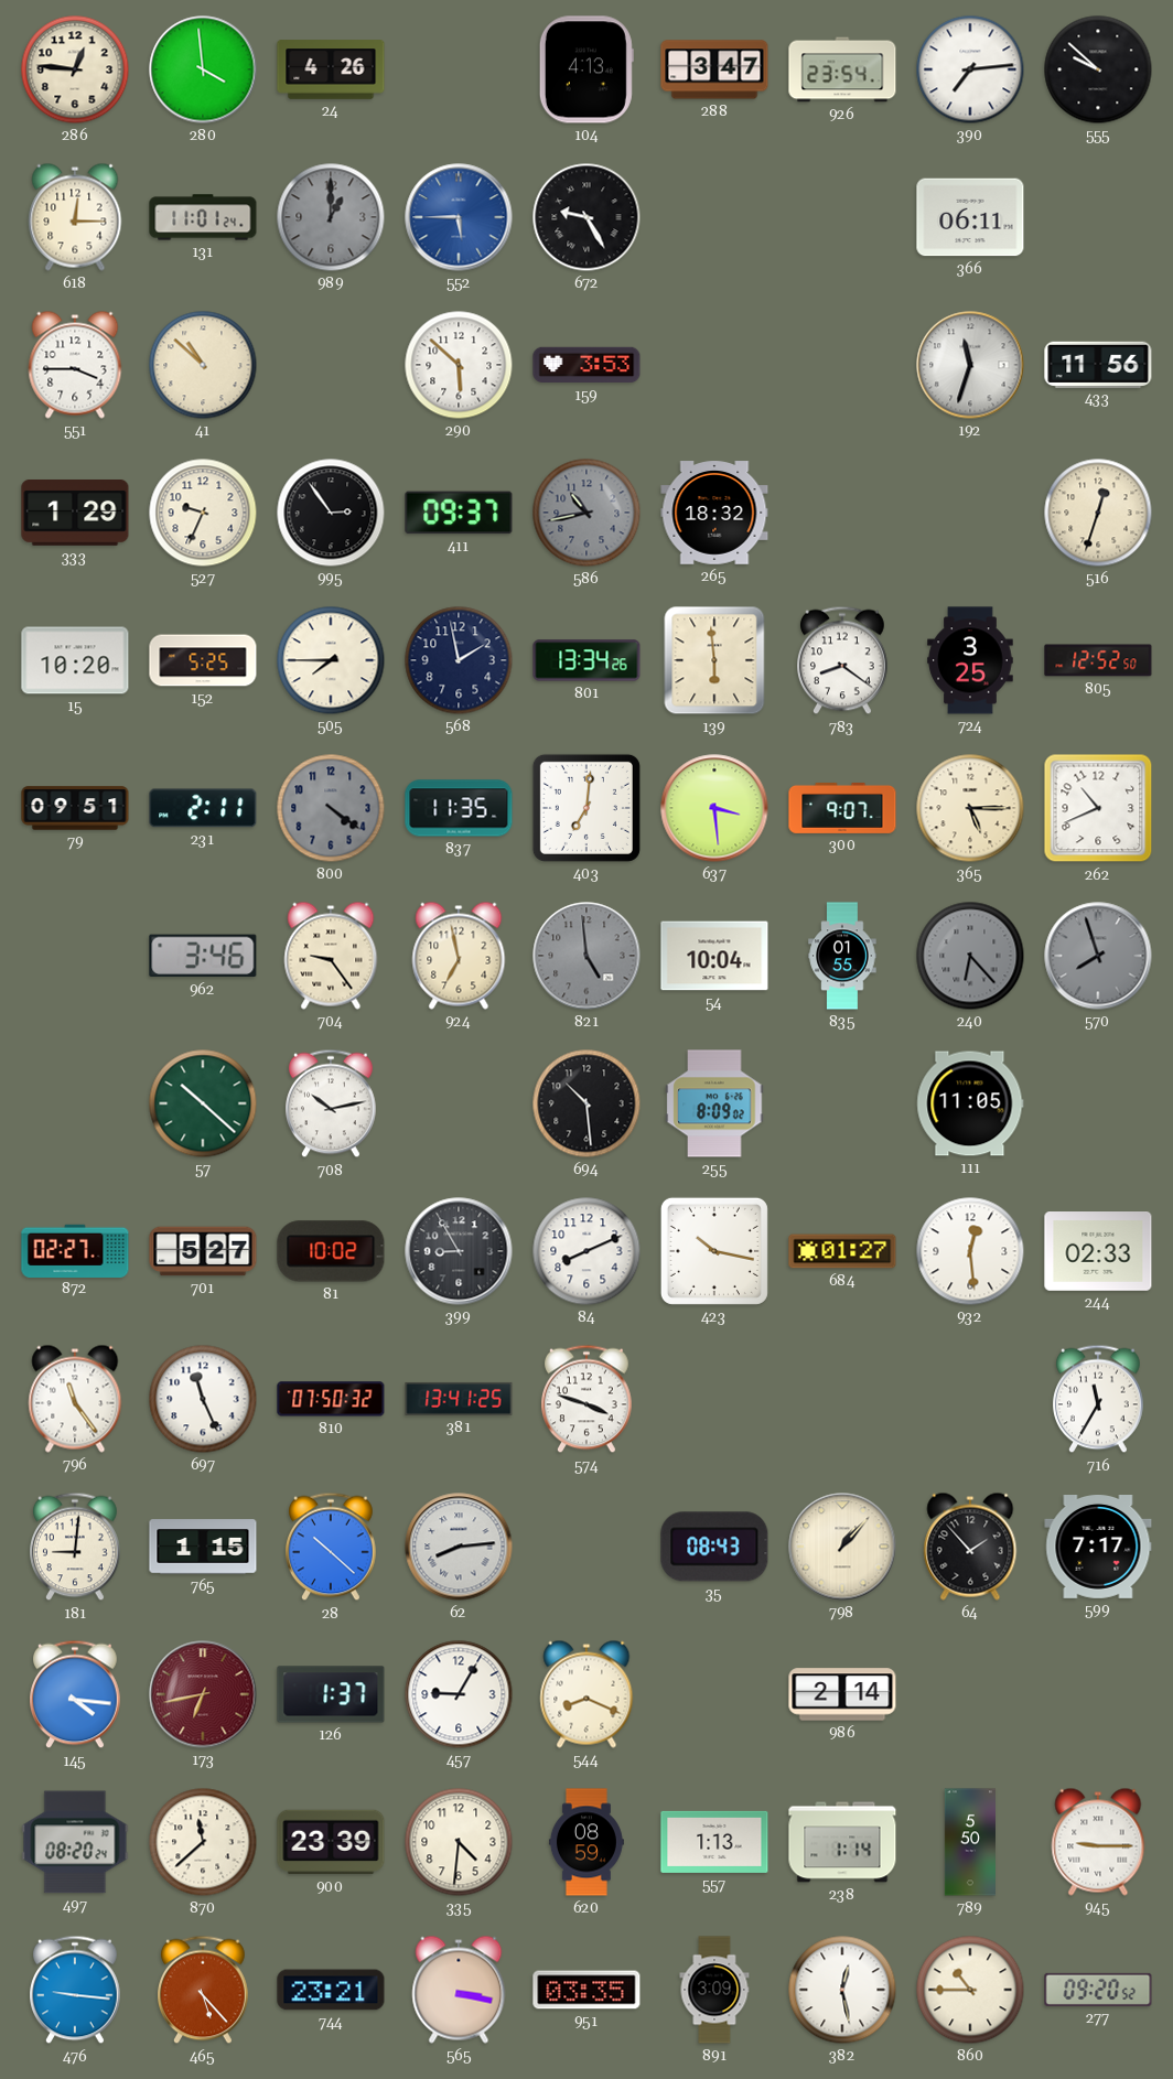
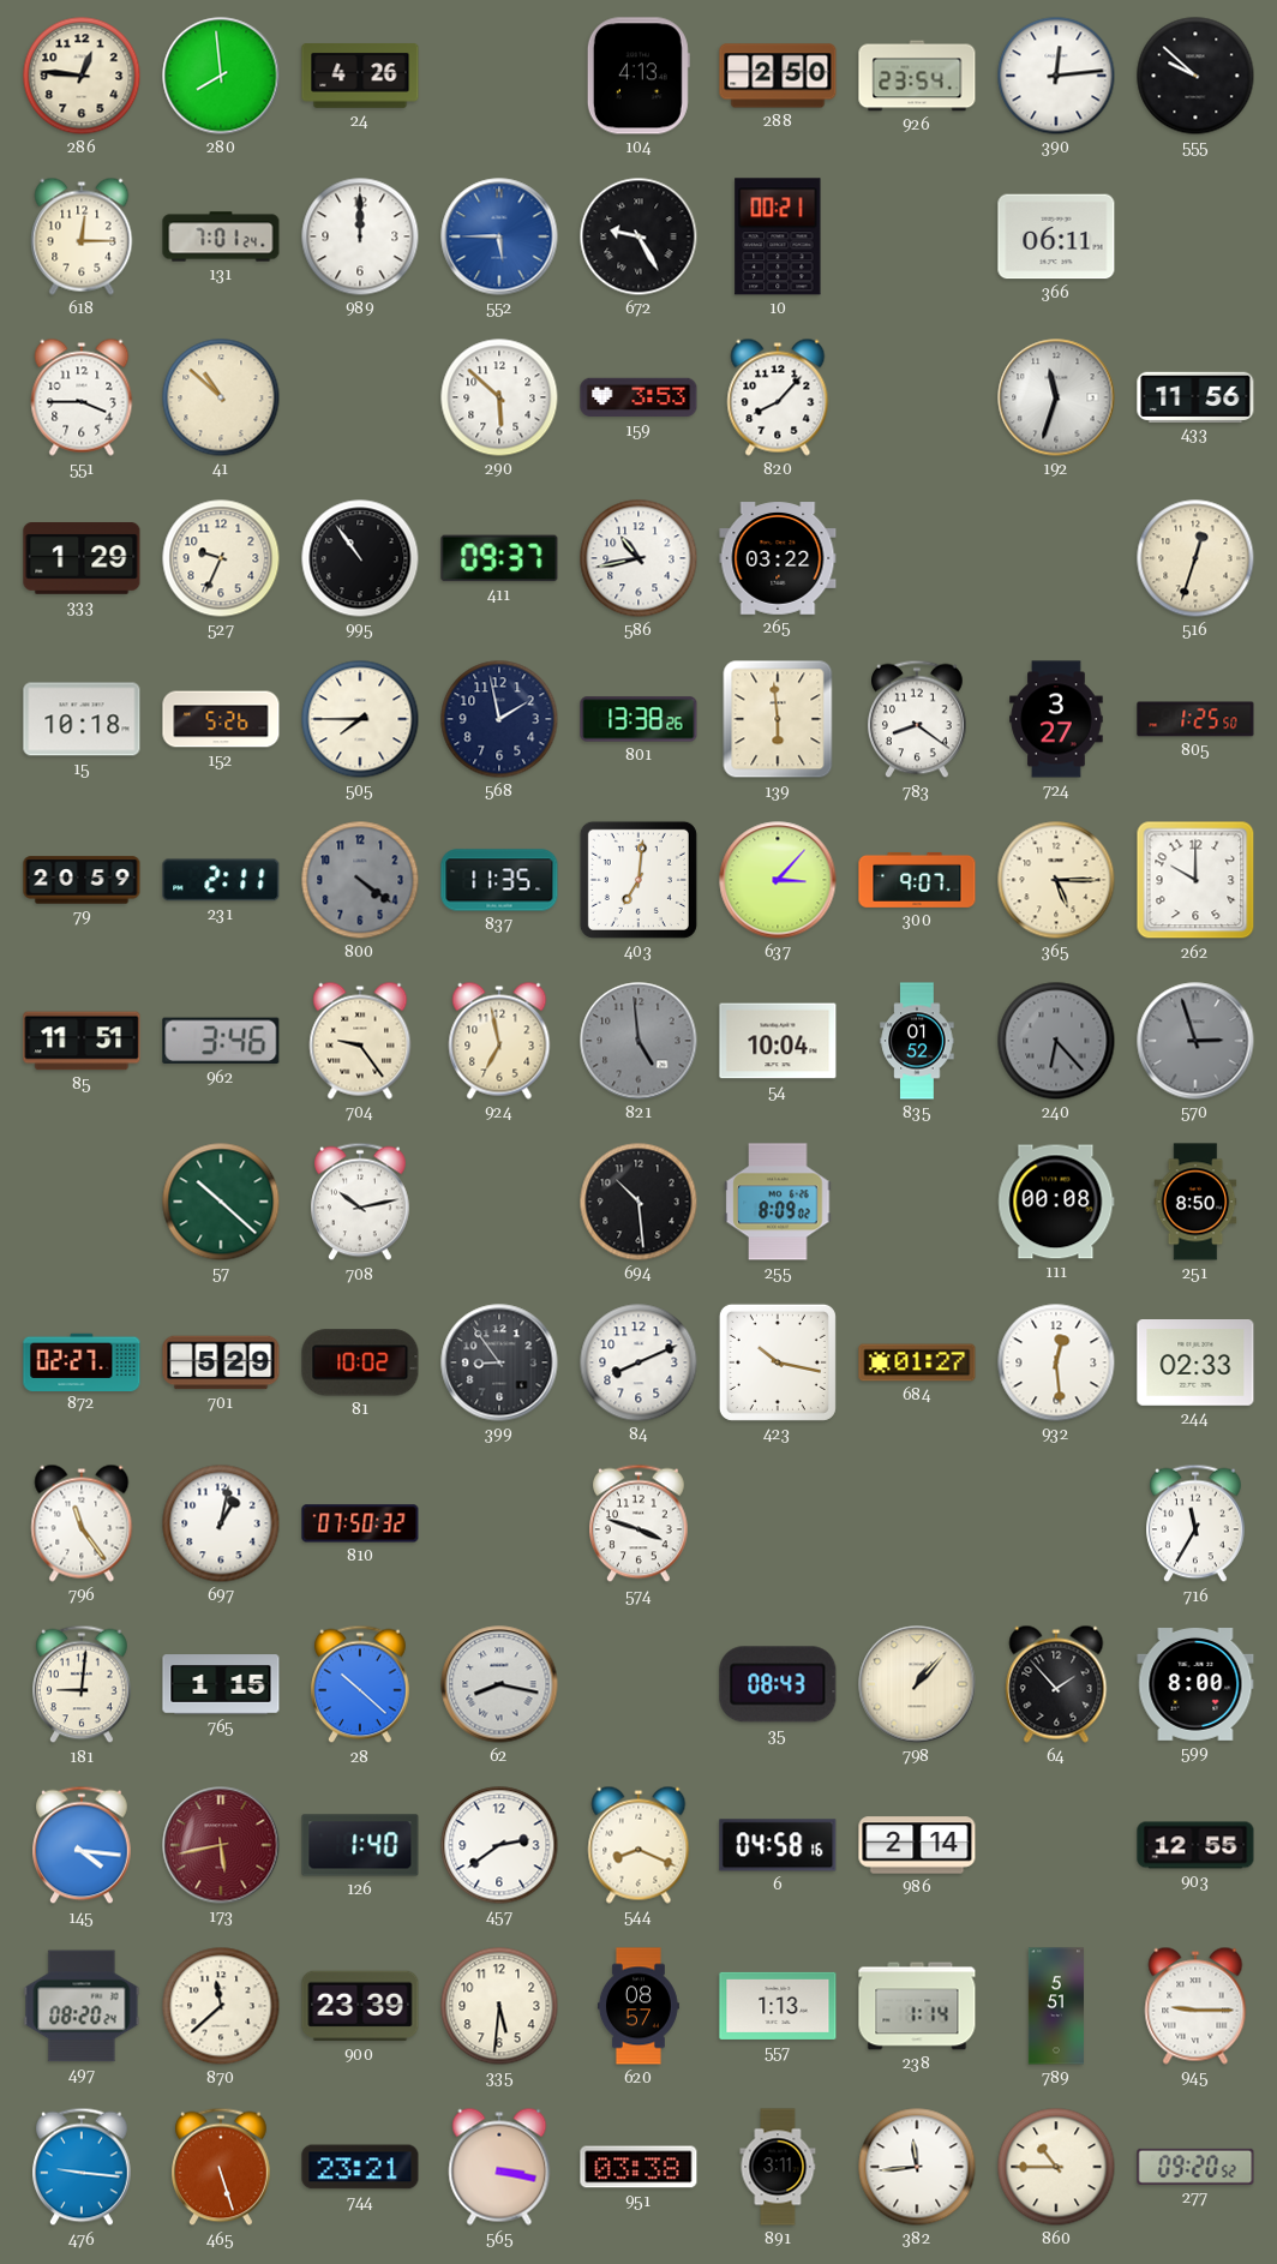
280: 3:59 -> 7:59
288: 3:47 -> 2:50
390: 7:14 -> 12:14
131: 11:01 -> 7:01
989: 1:00 -> 12:00
989 dial: grey -> white
10: none -> 00:21
820: none -> 8:07
995: 2:54 -> 10:54
586 dial: grey -> white
265: 18:32 -> 03:22
15: 10:20 -> 10:18
152: 5:25 -> 5:26
801: 13:34 -> 13:38
724: 3:25 -> 3:27
805: 12:52 -> 1:25
79: 09:51 -> 20:59
637: 3:29 -> 3:07
262: 10:41 -> 10:00
85: none -> 11:51
835: 01:55 -> 01:52
570: 7:57 -> 2:57
111: 11:05 -> 00:08
251: none -> 8:50
701: 5:27 -> 5:29
399: 8:55 -> 8:54
697: 11:26 -> 1:02
381: 13:41 -> none
62: 8:14 -> 8:17
599: 7:17 -> 8:00
173: 6:43 -> 5:43
126: 1:37 -> 1:40
457: 9:05 -> 2:39
6: none -> 04:58
903: none -> 12:55
335: 4:31 -> 5:31
620: 08:59 -> 08:57
789: 5:50 -> 5:51
465: 5:23 -> 5:27
951: 03:35 -> 03:38
891: 3:09 -> 3:11
382: 12:28 -> 11:44
